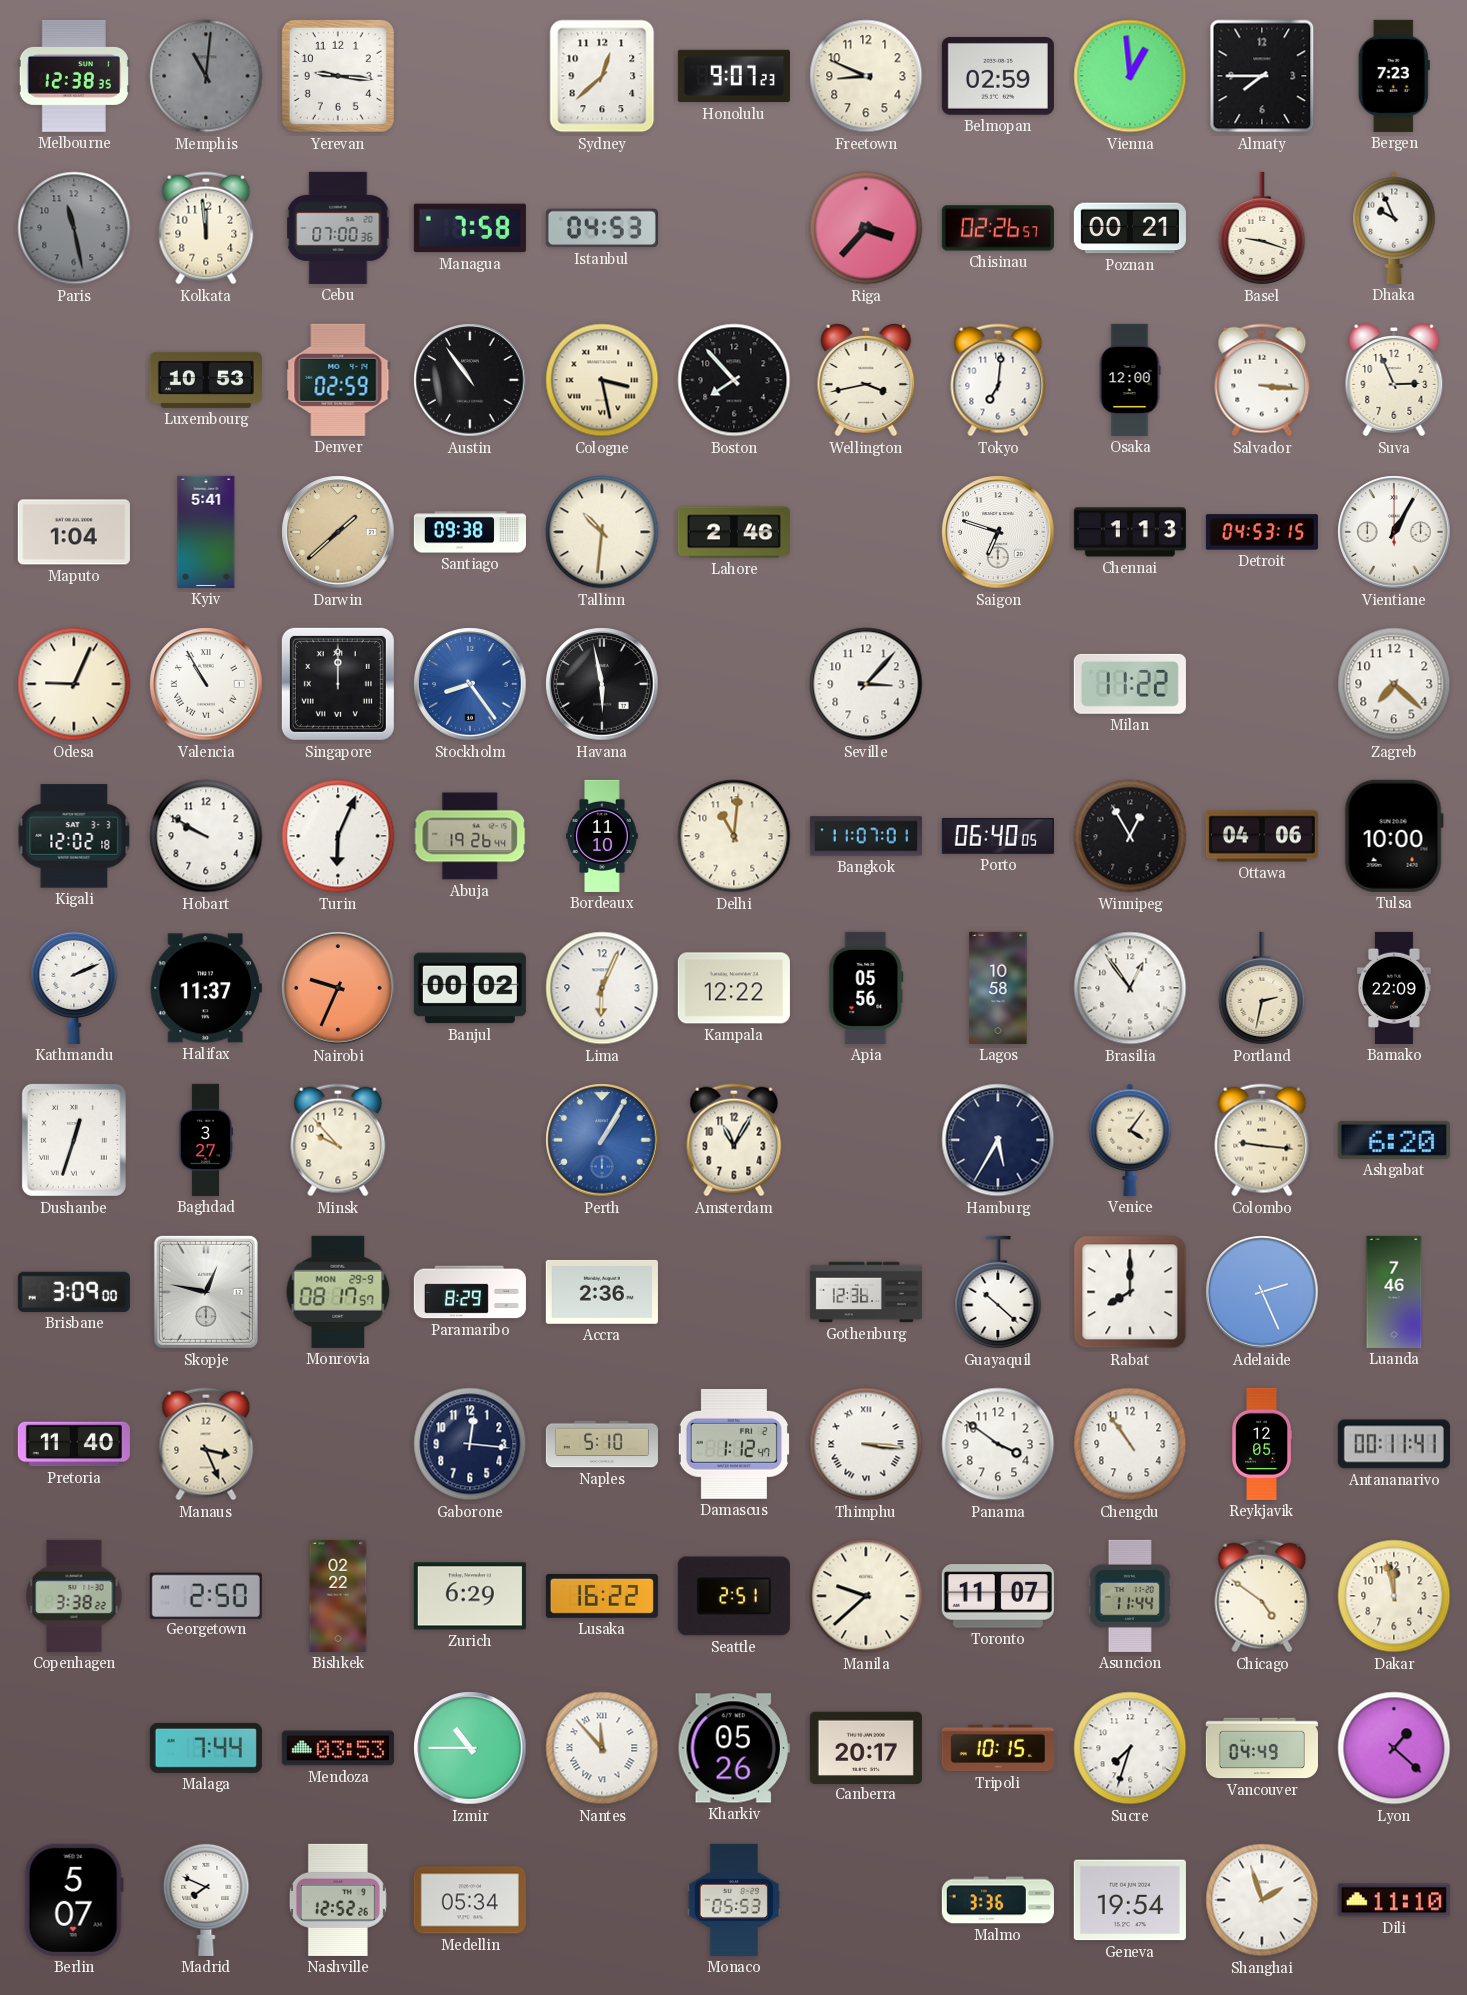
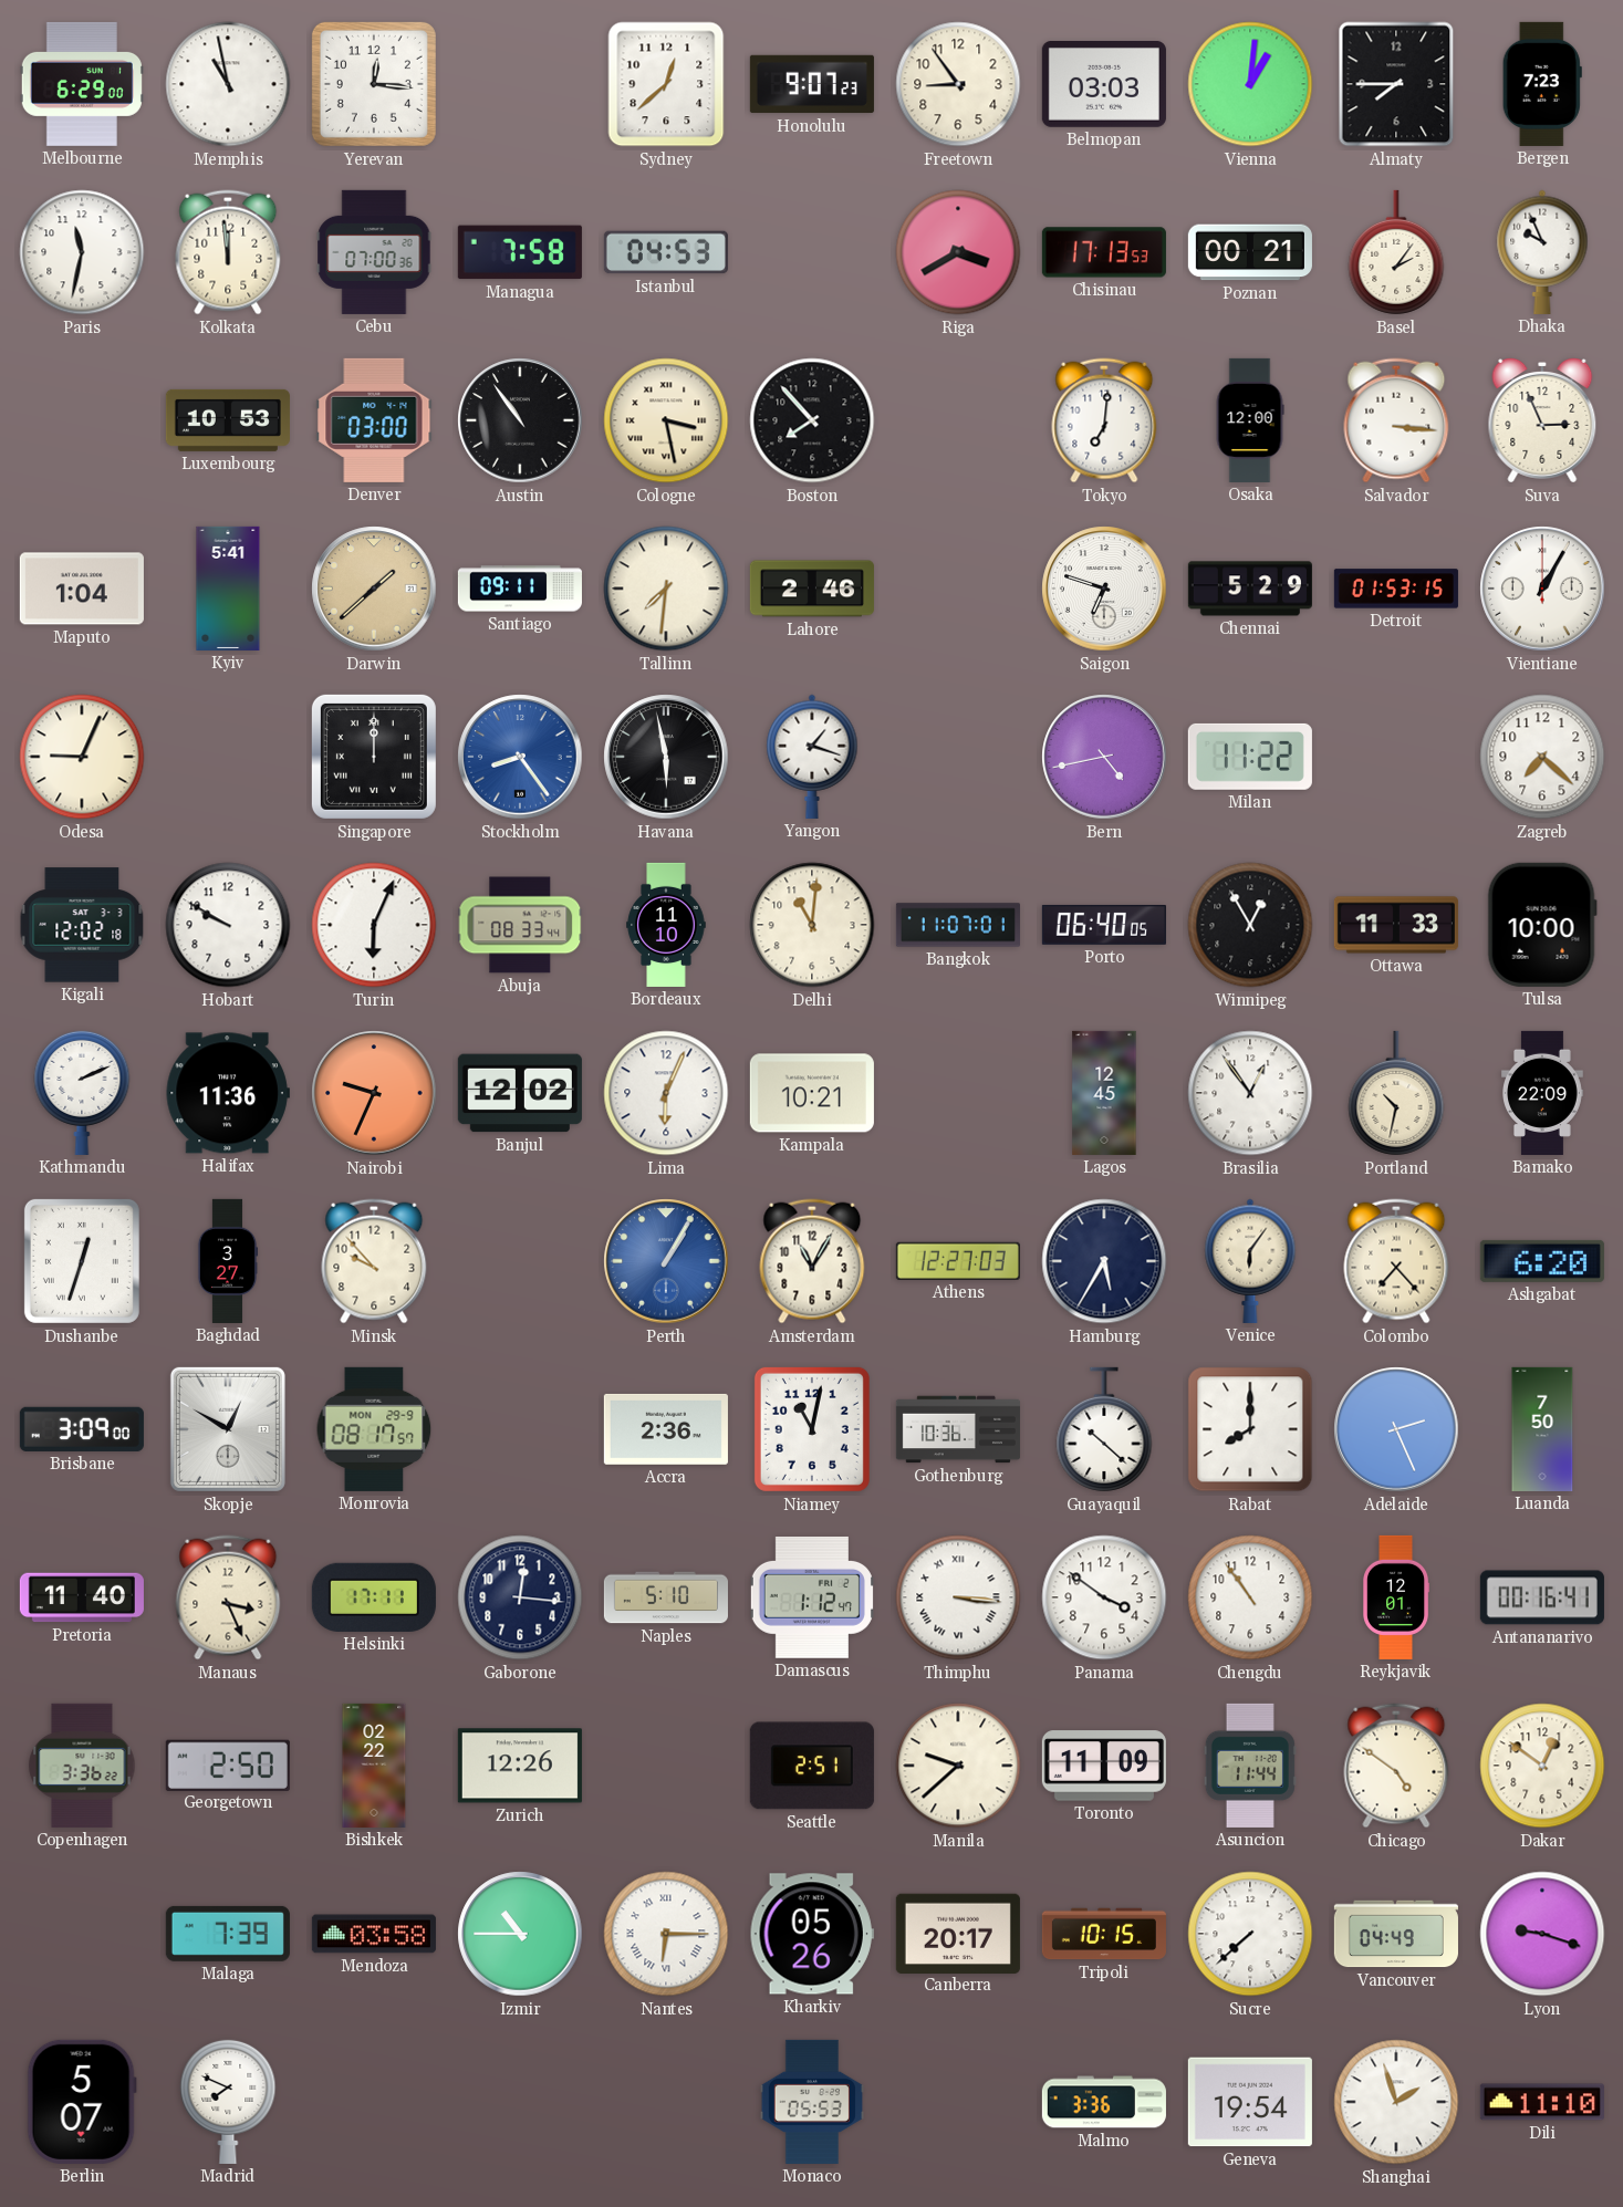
Melbourne: 12:38 -> 6:29
Memphis: 11:01 -> 10:58
Memphis dial: grey -> white
Yerevan: 9:16 -> 12:16
Freetown: 8:49 -> 8:54
Belmopan: 02:59 -> 03:03
Vienna: 12:59 -> 1:01
Paris: 11:28 -> 11:32
Paris dial: grey -> white
Riga: 3:37 -> 3:40
Chisinau: 02:26 -> 17:13
Basel: 9:18 -> 2:06
Denver: 02:59 -> 03:00
Wellington: 3:43 -> none
Santiago: 09:38 -> 09:11
Tallinn: 10:31 -> 7:31
Chennai: 1:13 -> 5:29
Detroit: 04:53 -> 01:53
Valencia: 10:55 -> none
Yangon: none -> 1:18
Seville: 3:07 -> none
Bern: none -> 4:43
Abuja: 19:26 -> 08:33
Ottawa: 04:06 -> 11:33
Halifax: 11:37 -> 11:36
Banjul: 00:02 -> 12:02
Kampala: 12:22 -> 10:21
Apia: 05:56 -> none
Lagos: 10:58 -> 12:45
Portland: 2:32 -> 10:32
Athens: none -> 12:27
Venice: 4:06 -> 6:06
Colombo: 9:16 -> 7:23
Skopje: 12:47 -> 12:50
Paramaribo: 8:29 -> none
Niamey: none -> 11:02
Gothenburg: 12:36 -> 10:36
Luanda: 7:46 -> 7:50
Helsinki: none -> 17:11
Reykjavik: 12:05 -> 12:01
Antananarivo: 00:11 -> 00:16
Copenhagen: 3:38 -> 3:36
Zurich: 6:29 -> 12:26
Lusaka: 16:22 -> none
Toronto: 11:07 -> 11:09
Dakar: 11:58 -> 12:51
Malaga: 7:44 -> 7:39
Mendoza: 03:53 -> 03:58
Nantes: 11:53 -> 6:15
Sucre: 7:33 -> 7:38
Lyon: 1:22 -> 9:18
Nashville: 12:52 -> none
Medellin: 05:34 -> none
